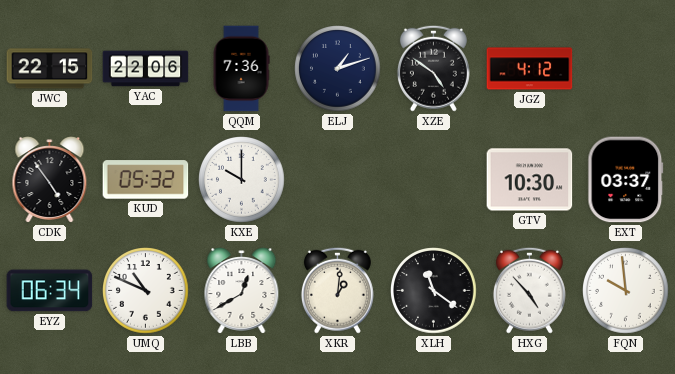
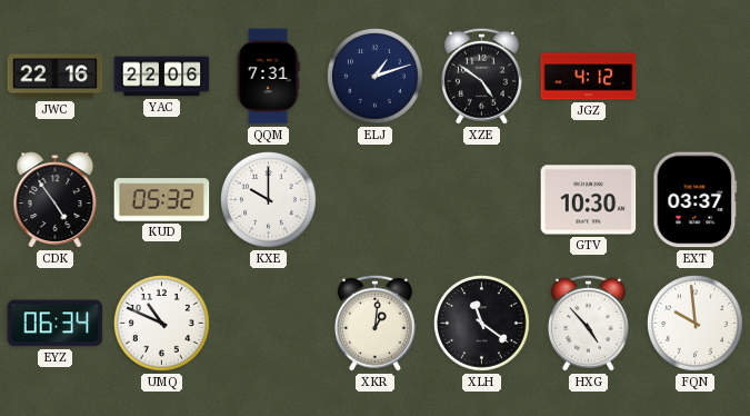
JWC: 22:15 -> 22:16
QQM: 7:36 -> 7:31
LBB: 12:40 -> none
